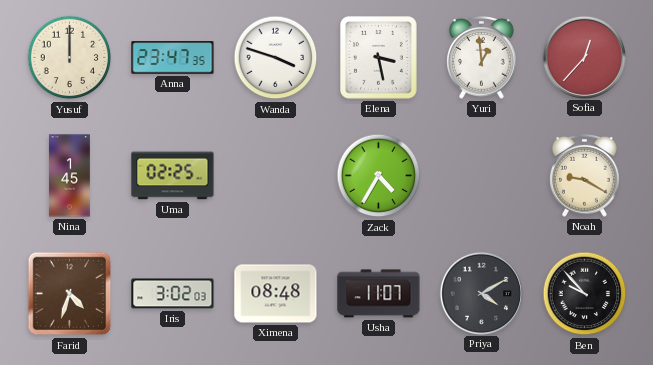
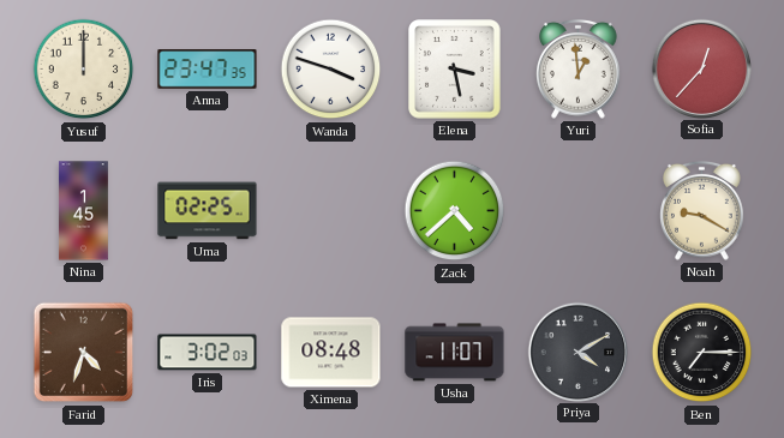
Zack: 4:35 -> 4:38
Ben: 9:53 -> 7:15
